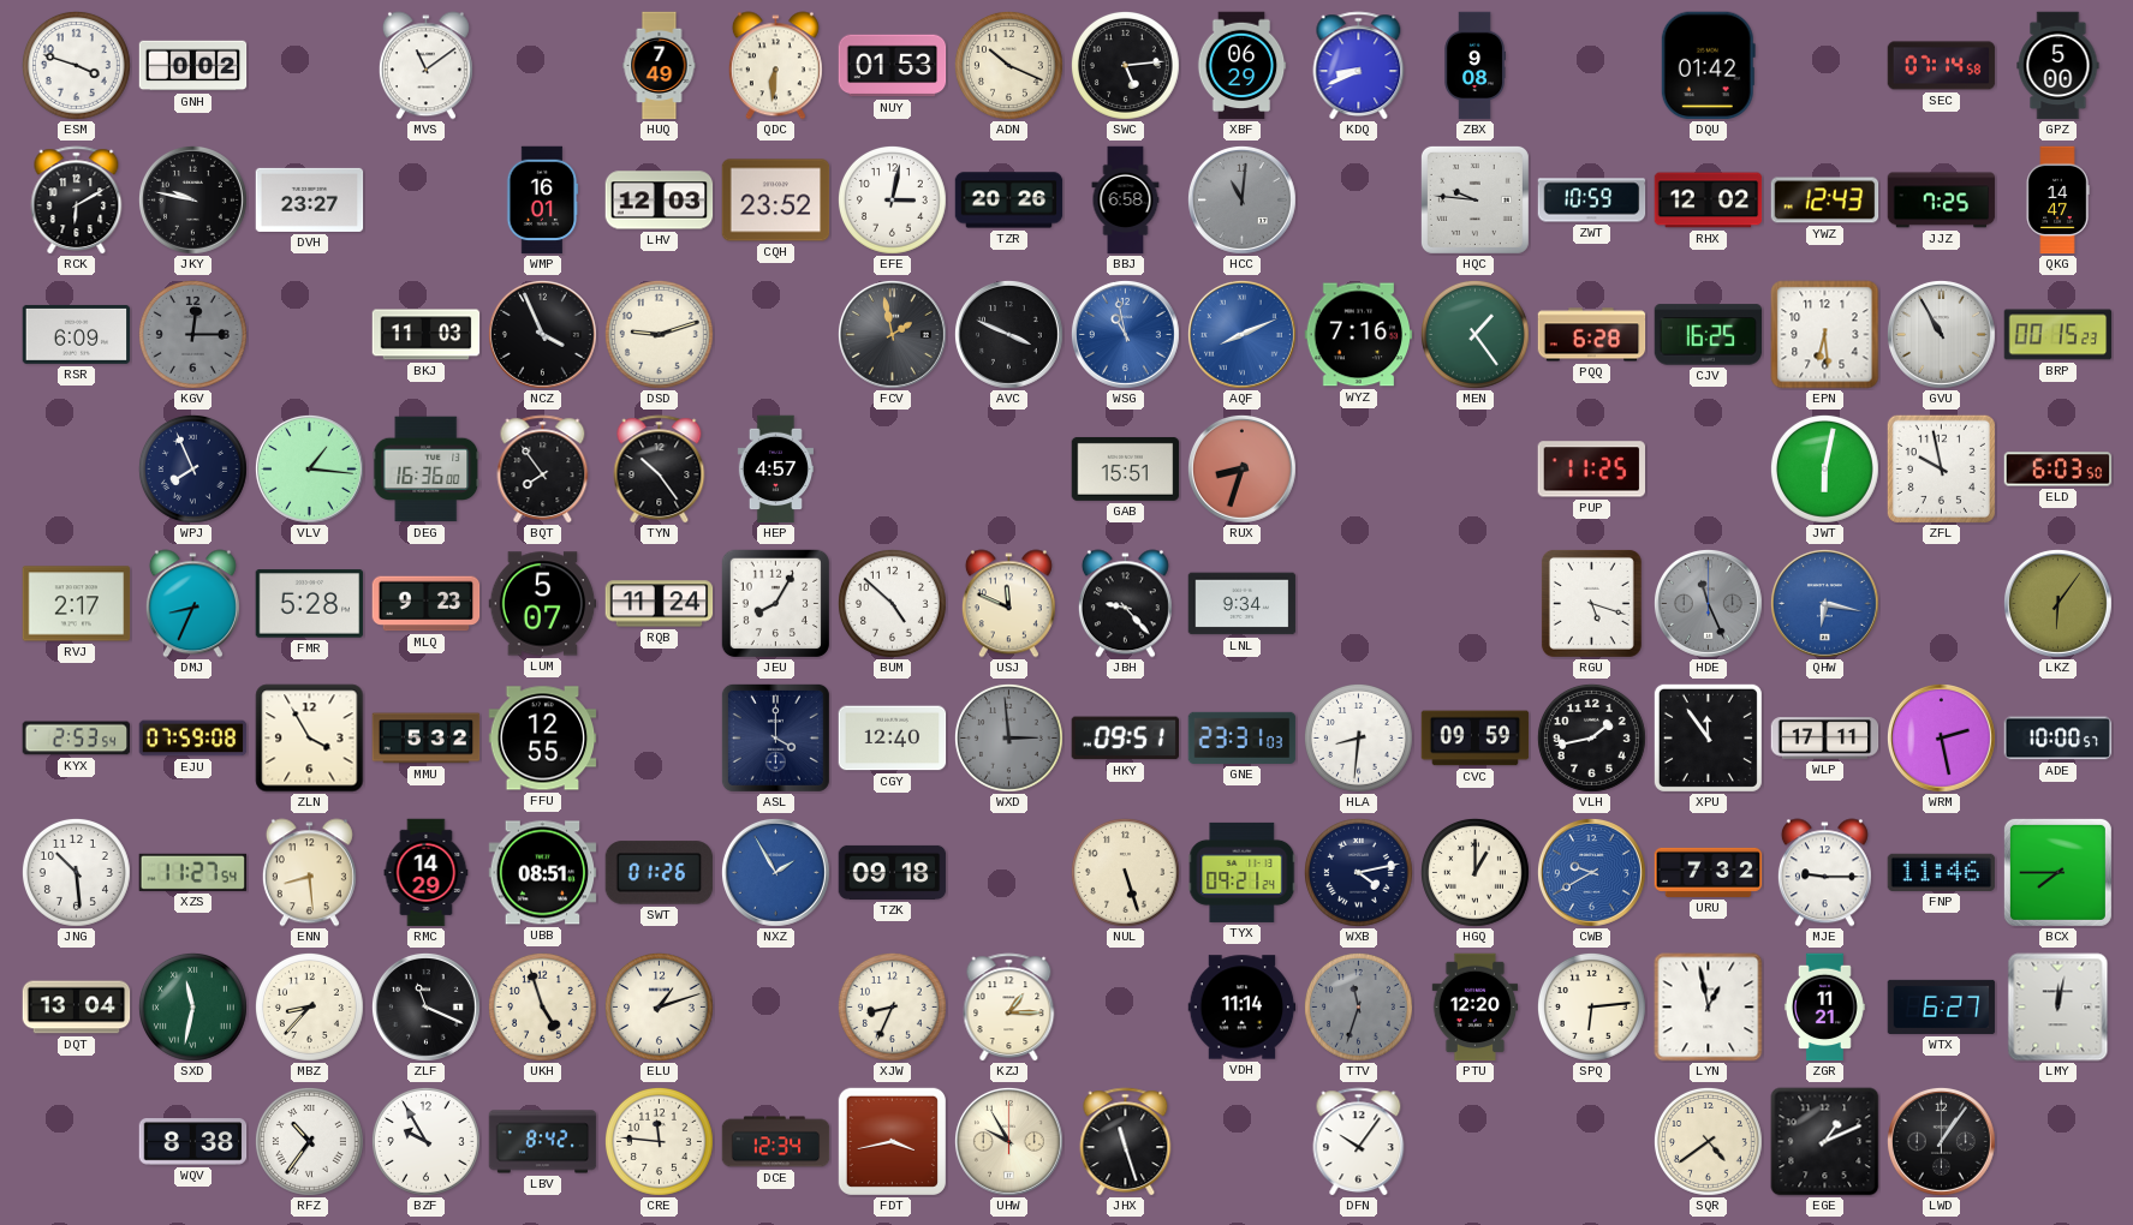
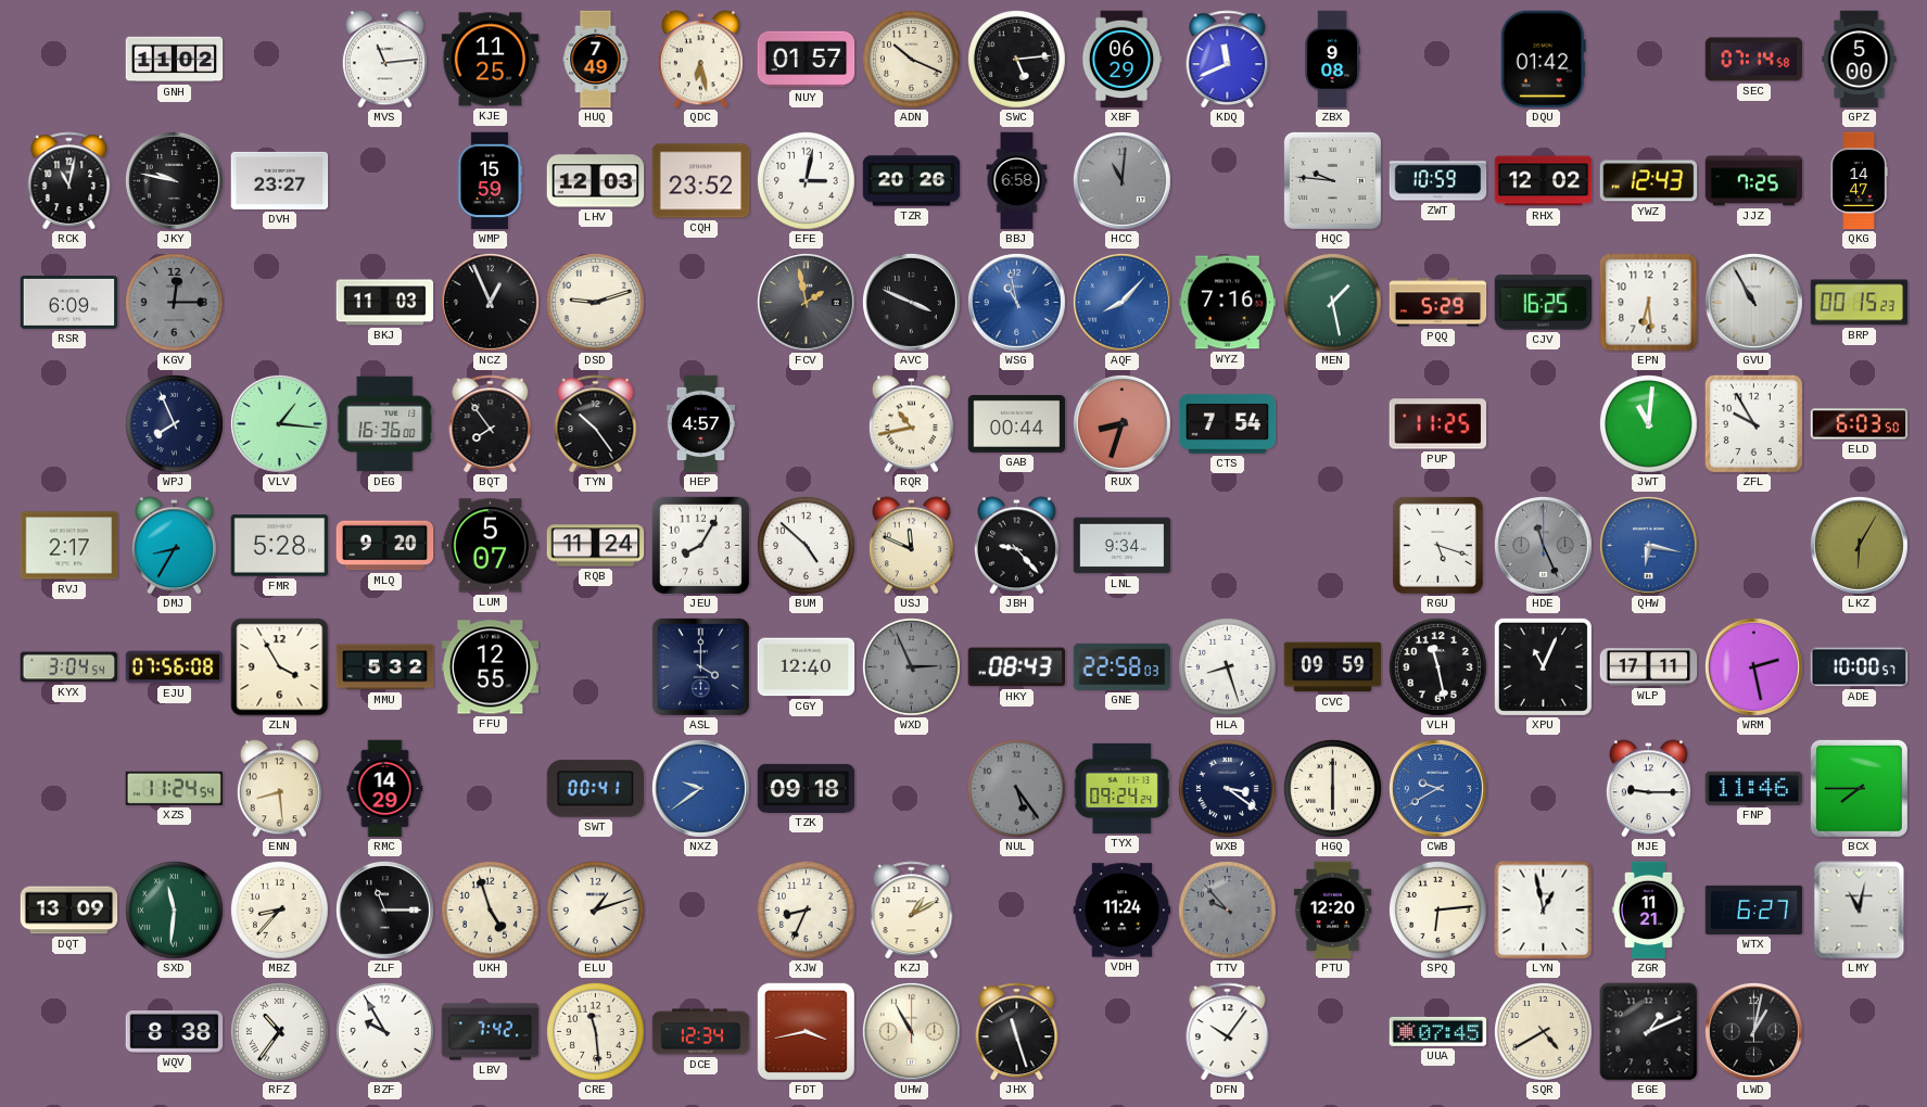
ESM: 3:48 -> none
GNH: 0:02 -> 11:02
MVS: 11:09 -> 11:14
KJE: none -> 11:25
QDC: 6:31 -> 6:28
NUY: 01:53 -> 01:57
KDQ: 8:41 -> 11:41
RCK: 6:10 -> 11:02
WMP: 16:01 -> 15:59
NCZ: 3:56 -> 12:56
AQF: 8:11 -> 8:07
MEN: 1:24 -> 1:28
PQQ: 6:28 -> 5:29
RQR: none -> 10:43
GAB: 15:51 -> 00:44
CTS: none -> 7:54
JWT: 6:02 -> 11:01
ZFL: 9:58 -> 9:55
DMJ: 8:34 -> 8:35
MLQ: 9:23 -> 9:20
LKZ: 6:06 -> 6:05
KYX: 2:53 -> 3:04
EJU: 07:59 -> 07:56
WXD: 2:59 -> 2:56
HKY: 09:51 -> 08:43
GNE: 23:31 -> 22:58
HLA: 8:31 -> 8:27
VLH: 1:43 -> 11:28
XPU: 11:54 -> 11:04
JNG: 10:29 -> none
XZS: 11:27 -> 11:24
UBB: 08:51 -> none
SWT: 01:26 -> 00:41
NXZ: 1:55 -> 9:39
NUL: 5:27 -> 5:24
NUL dial: cream -> grey
TYX: 09:21 -> 09:24
WXB: 4:13 -> 3:21
HGQ: 1:00 -> 6:00
URU: 7:32 -> none
DQT: 13:04 -> 13:09
SXD: 11:32 -> 11:31
ZLF: 11:19 -> 11:15
KZJ: 1:15 -> 1:10
VDH: 11:14 -> 11:24
TTV: 11:33 -> 9:53
LMY: 12:02 -> 11:02
LBV: 8:42 -> 7:42
CRE: 11:46 -> 11:29
UHW: 9:55 -> 10:55
UUA: none -> 07:45
SQR: 4:39 -> 4:40
LWD: 1:06 -> 1:02
